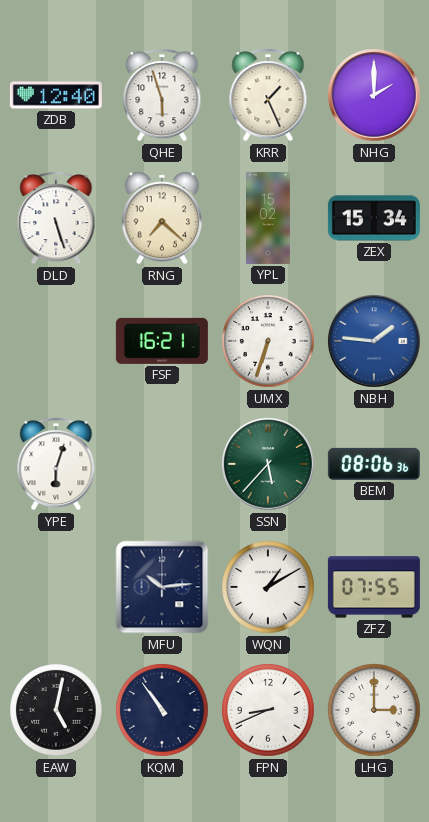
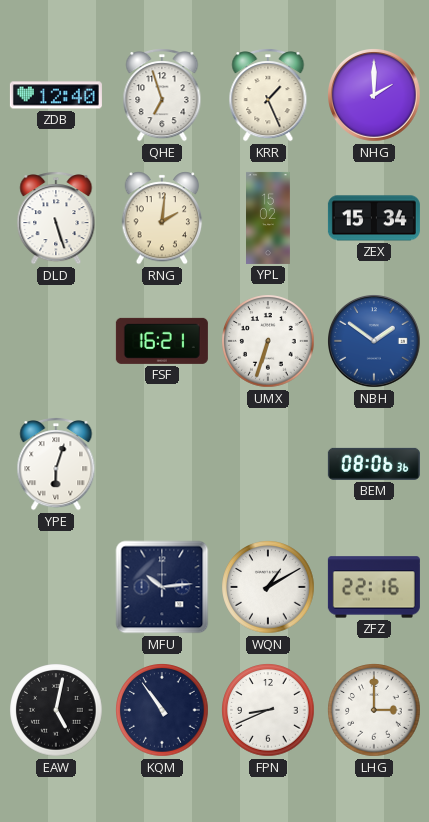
QHE: 5:57 -> 6:57
RNG: 7:22 -> 2:01
NBH: 1:46 -> 1:51
SSN: 5:37 -> none
ZFZ: 07:55 -> 22:16
